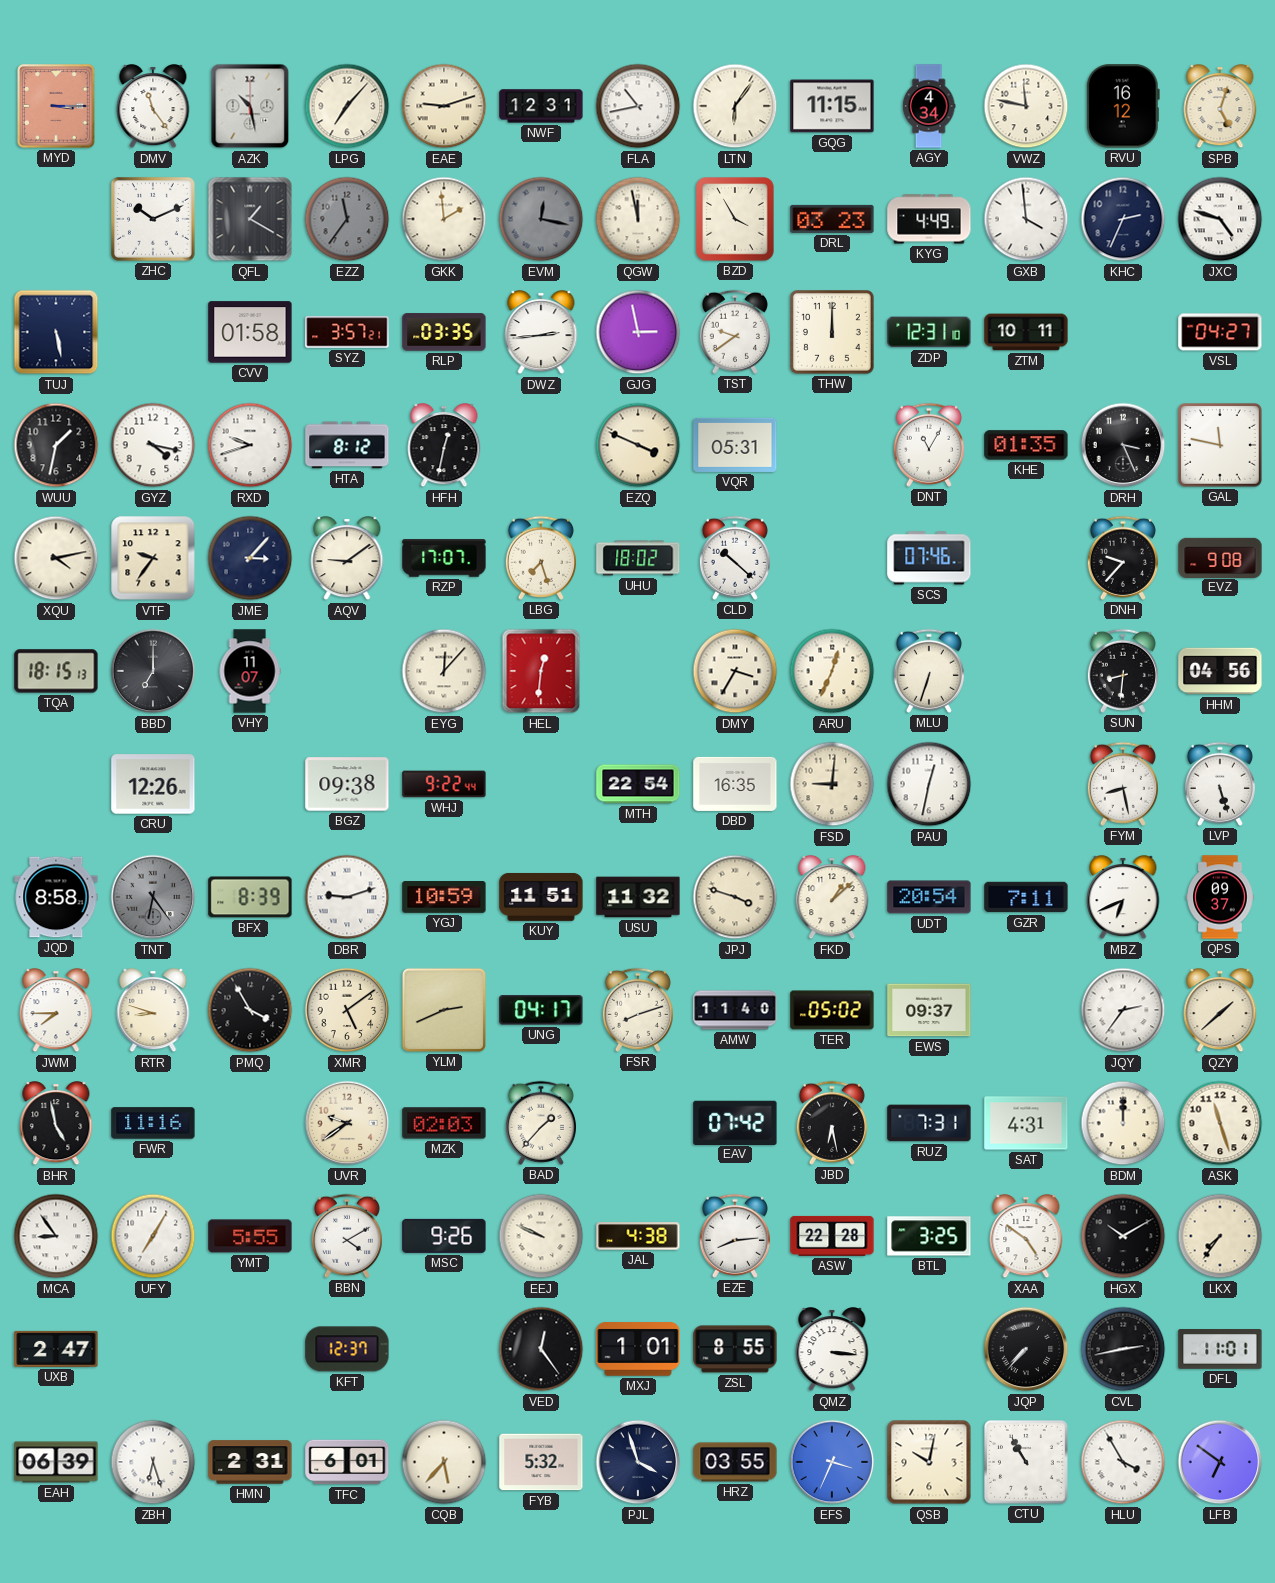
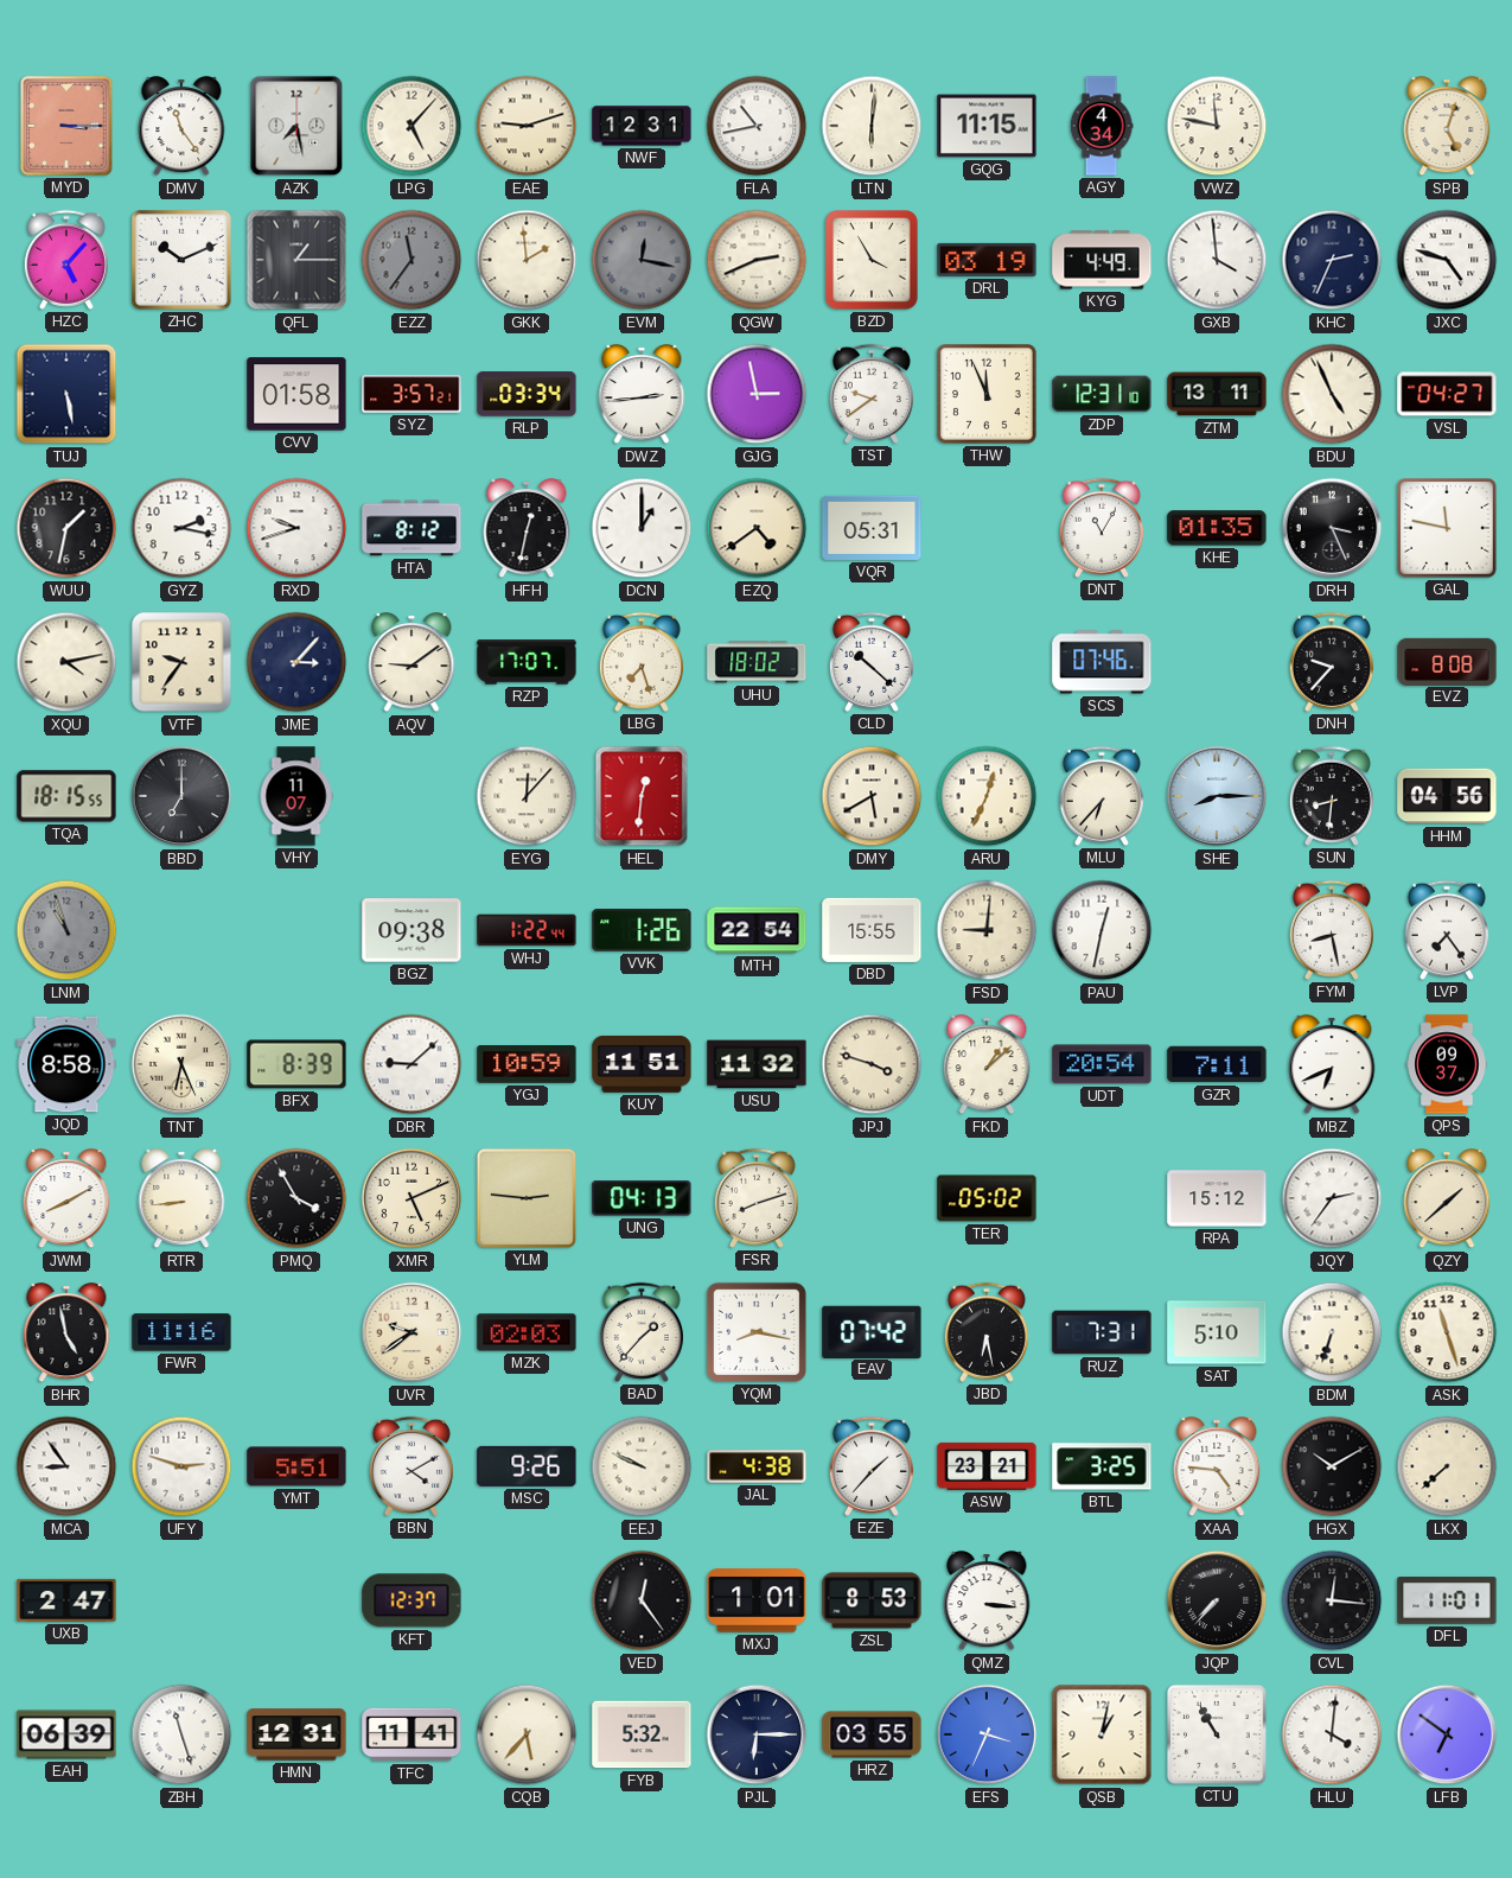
AZK: 10:28 -> 7:28
LPG: 7:07 -> 5:07
LTN: 6:06 -> 6:01
RVU: 16:12 -> none
HZC: none -> 5:07
QFL: 1:20 -> 1:15
QGW: 11:58 -> 2:41
DRL: 03:23 -> 03:19
RLP: 03:35 -> 03:34
THW: 12:00 -> 11:56
ZTM: 10:11 -> 13:11
BDU: none -> 4:56
GYZ: 4:17 -> 2:17
DCN: none -> 1:00
EZQ: 3:49 -> 4:39
EVZ: 9:08 -> 8:08
TQA: 18:15:13 -> 18:15:55
DMY: 3:35 -> 5:40
MLU: 6:33 -> 6:37
SHE: none -> 8:15
LNM: none -> 10:57
CRU: 12:26 -> none
WHJ: 9:22 -> 1:22
VVK: none -> 1:26
DBD: 16:35 -> 15:55
LVP: 5:27 -> 7:24
TNT: 6:24 -> 6:26
TNT dial: grey -> cream
DBR: 9:12 -> 9:08
JWM: 7:45 -> 8:10
RTR: 8:48 -> 8:44
XMR: 5:09 -> 5:11
YLM: 2:41 -> 2:46
UNG: 04:17 -> 04:13
AMW: 11:40 -> none
EWS: 09:37 -> none
RPA: none -> 15:12
YQM: none -> 8:17
SAT: 4:31 -> 5:10
BDM: 12:00 -> 6:33
UFY: 7:05 -> 2:48
YMT: 5:55 -> 5:51
EZE: 8:14 -> 1:37
ASW: 22:28 -> 23:21
XAA: 4:51 -> 4:46
LKX: 7:36 -> 7:38
ZSL: 8:55 -> 8:53
CVL: 2:43 -> 12:16
ZBH: 6:27 -> 11:27
HMN: 2:31 -> 12:31
TFC: 6:01 -> 11:41
PJL: 3:57 -> 6:15
QSB: 10:02 -> 1:02
HLU: 3:55 -> 4:01
